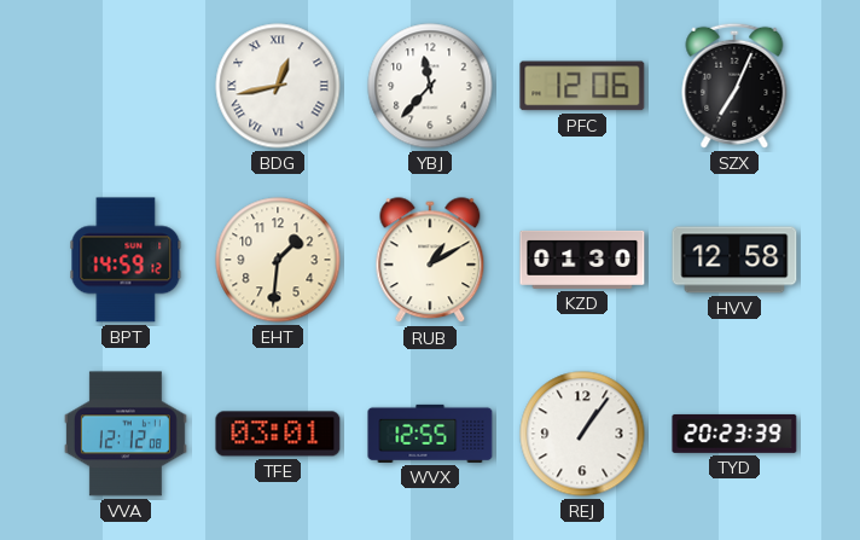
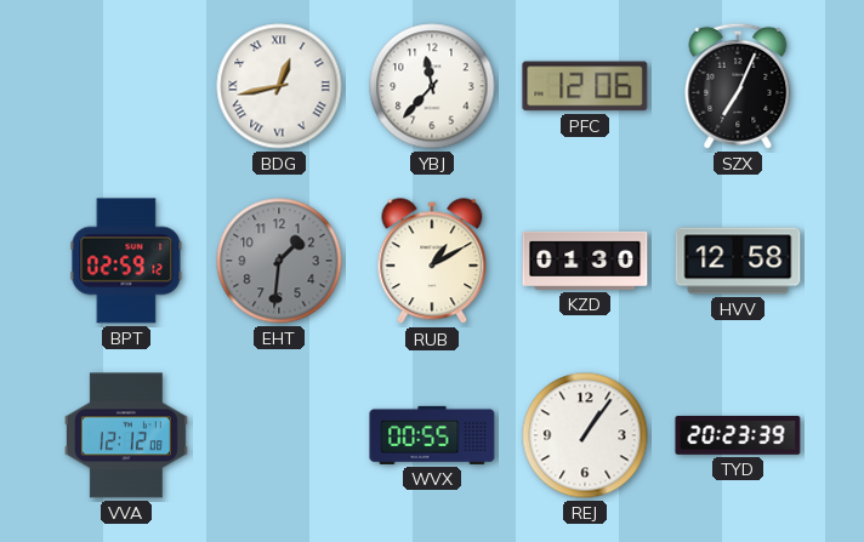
BPT: 14:59 -> 02:59
EHT dial: cream -> grey
TFE: 03:01 -> none
WVX: 12:55 -> 00:55
